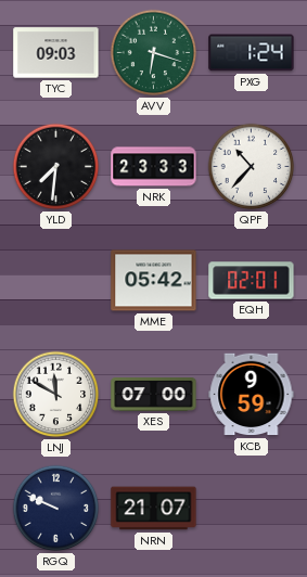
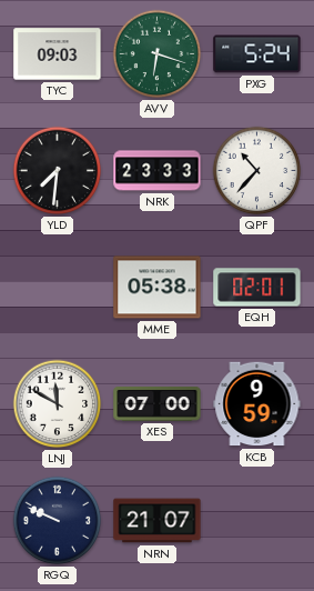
PXG: 1:24 -> 5:24
MME: 05:42 -> 05:38
